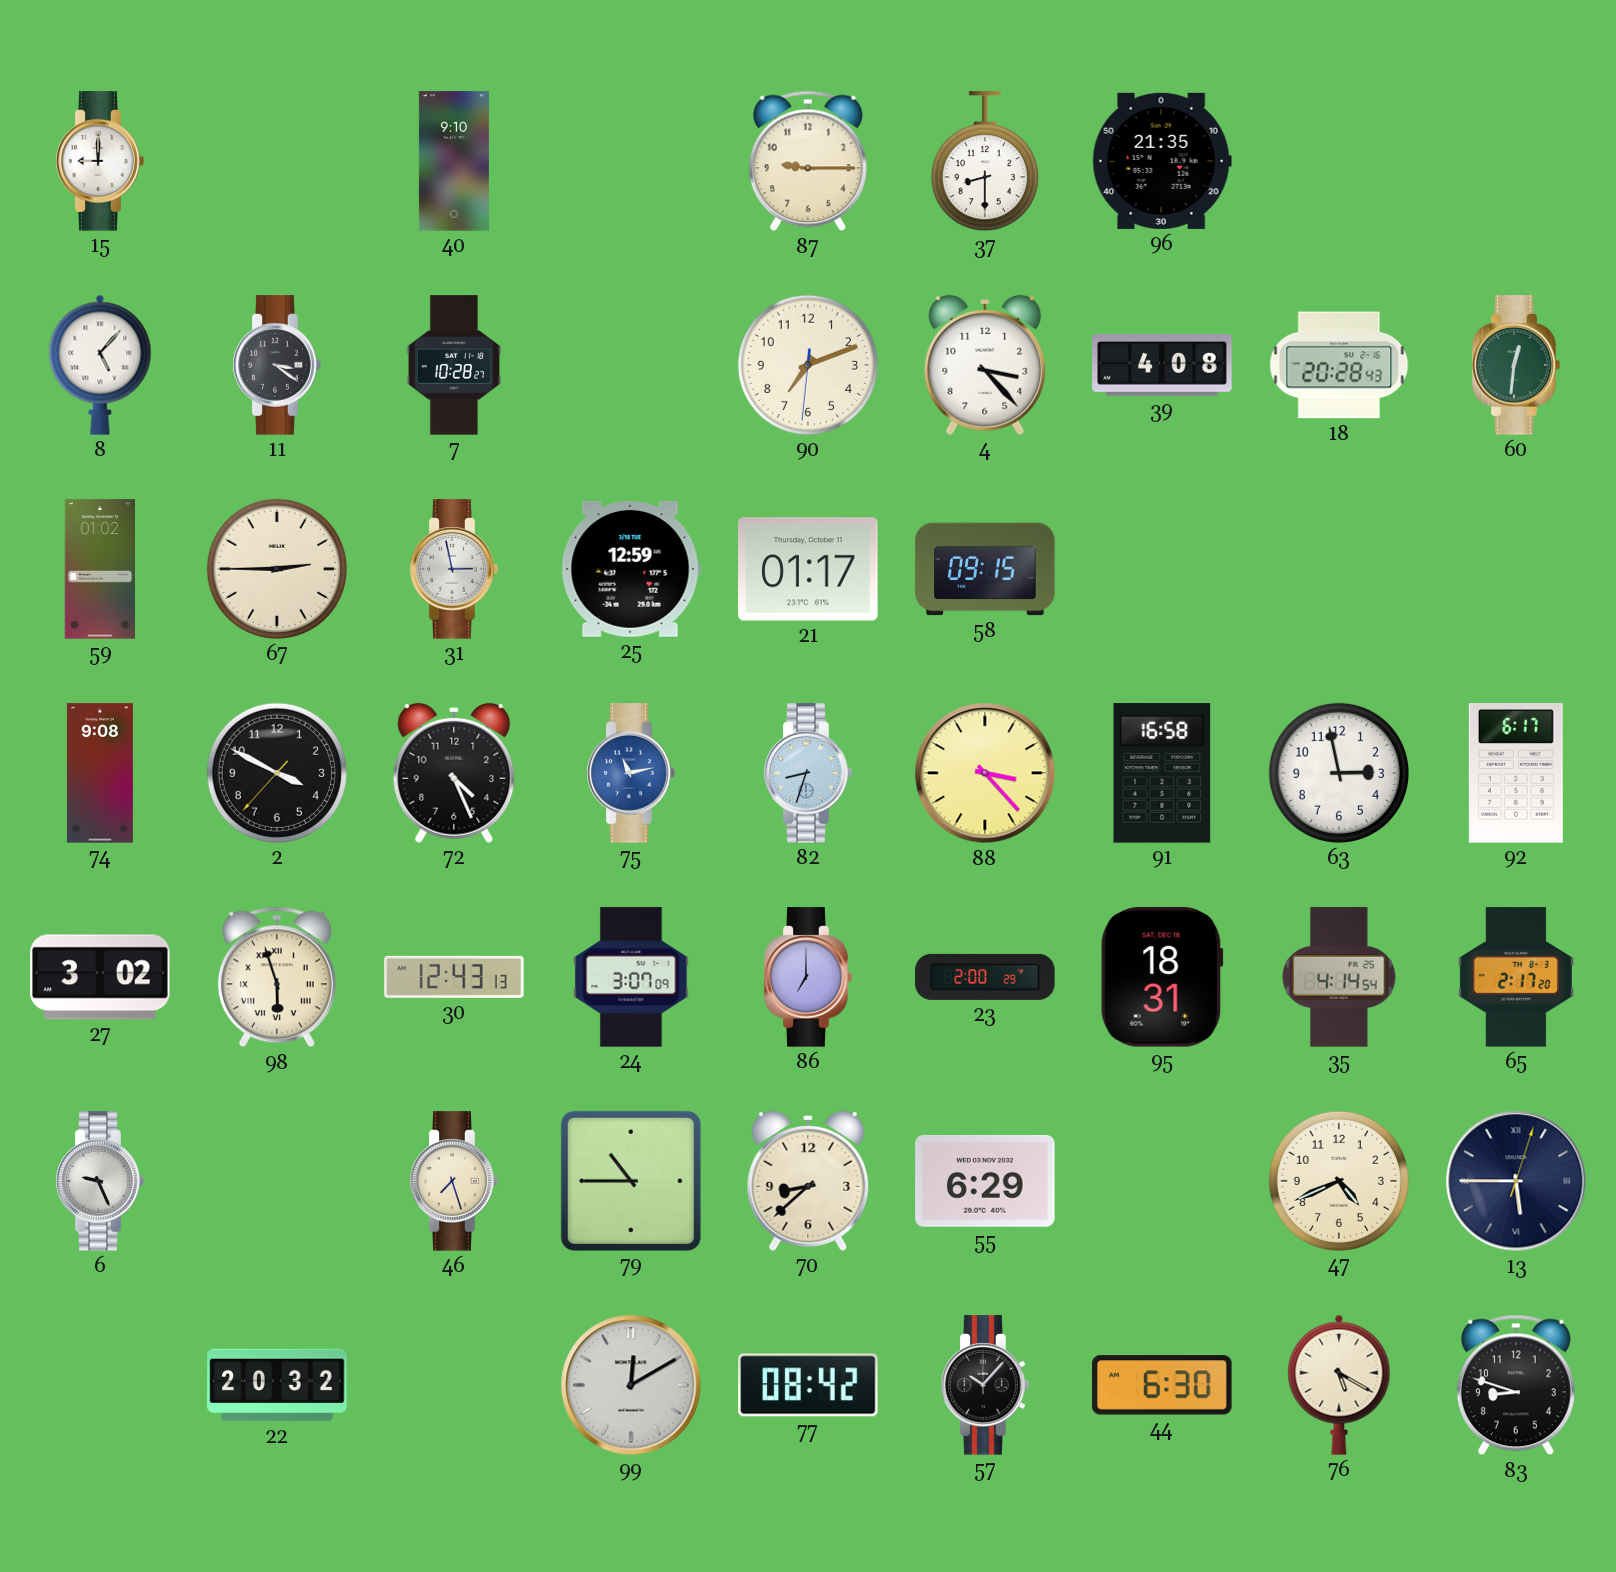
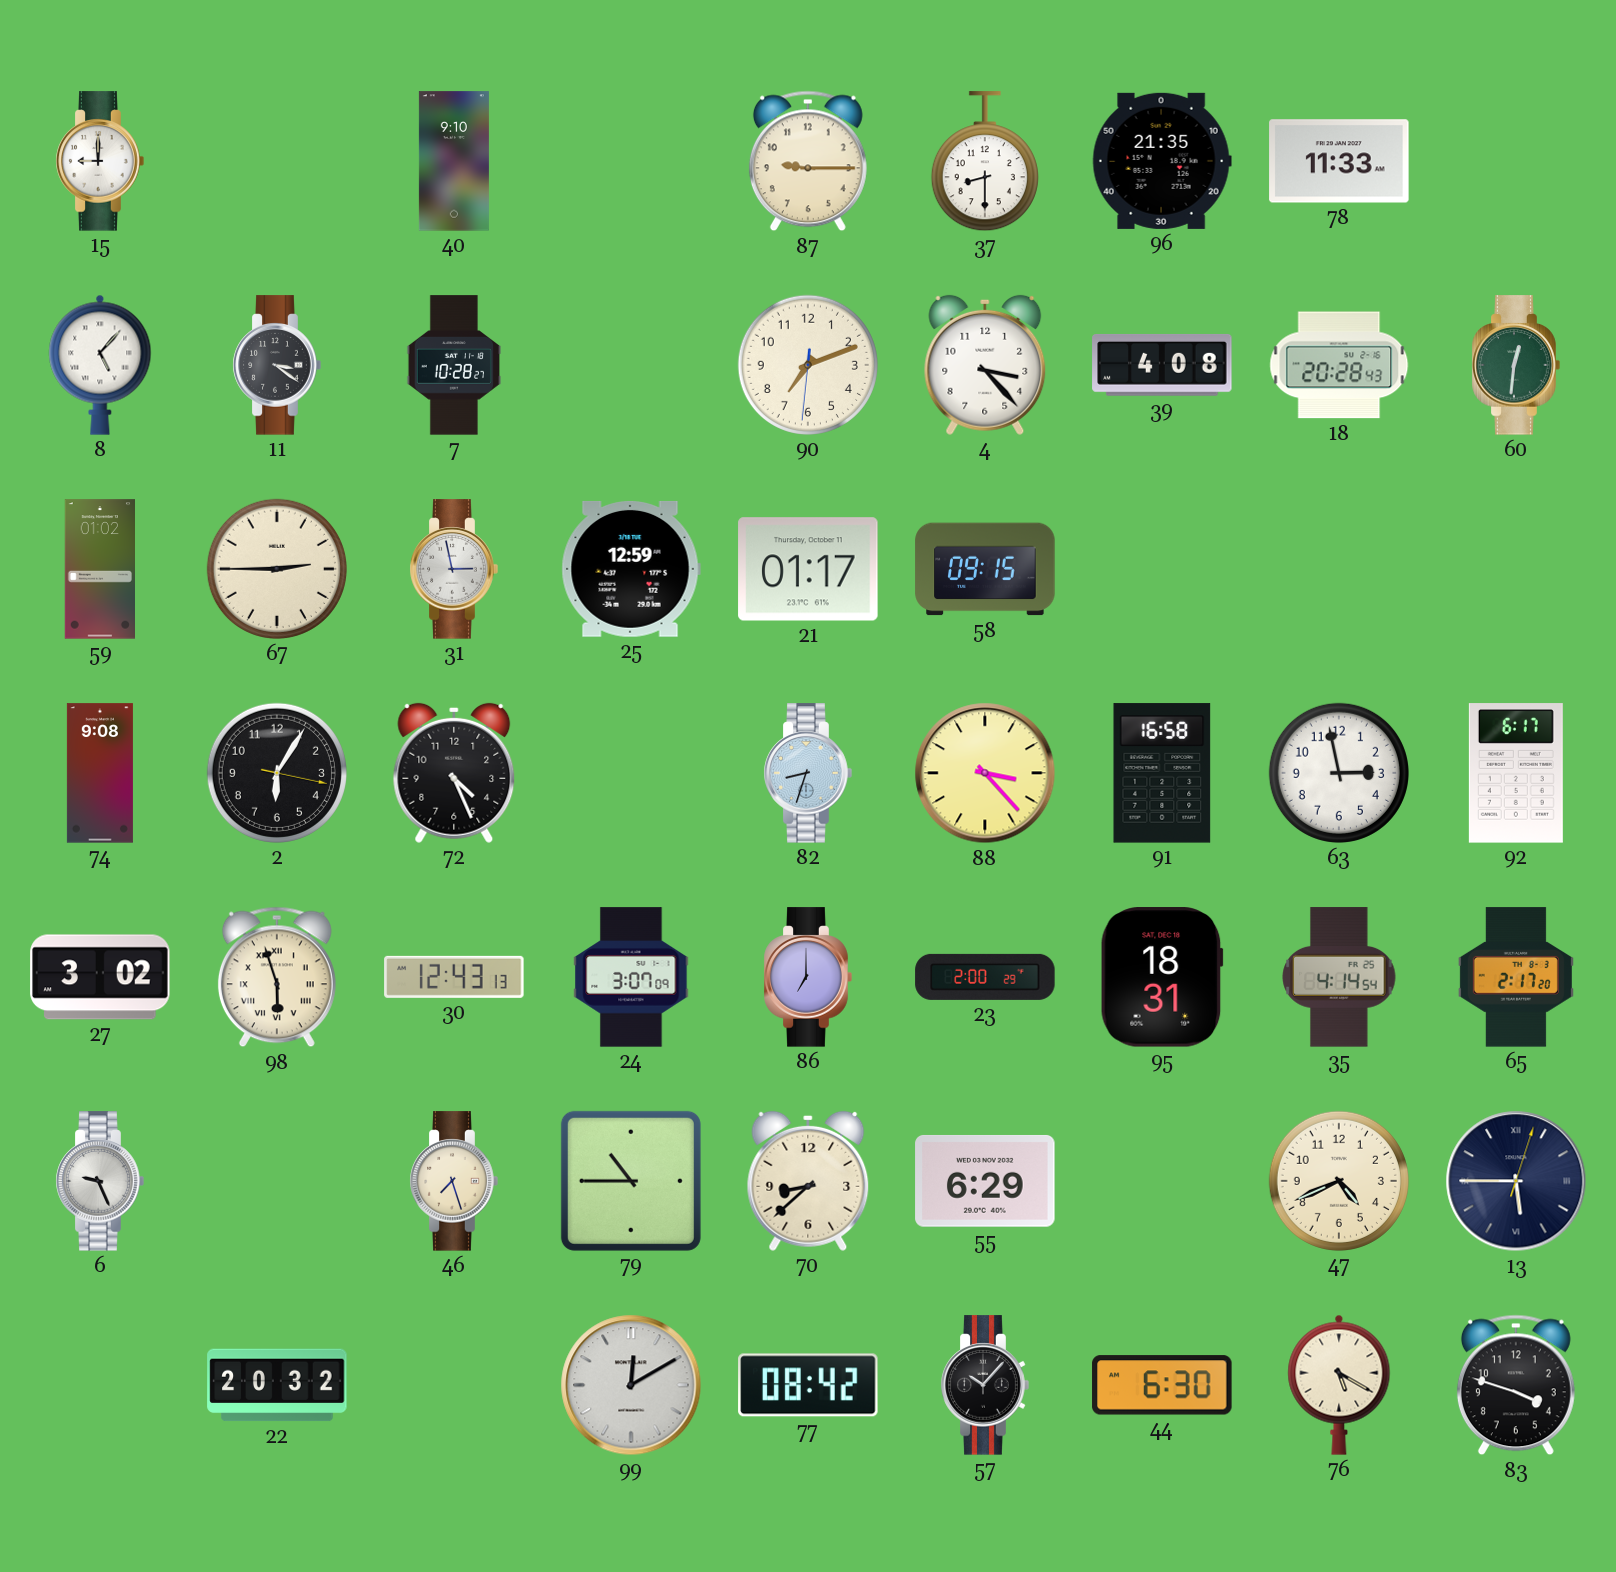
78: none -> 11:33
2: 3:49 -> 6:05
75: 11:13 -> none
83: 8:48 -> 3:48
